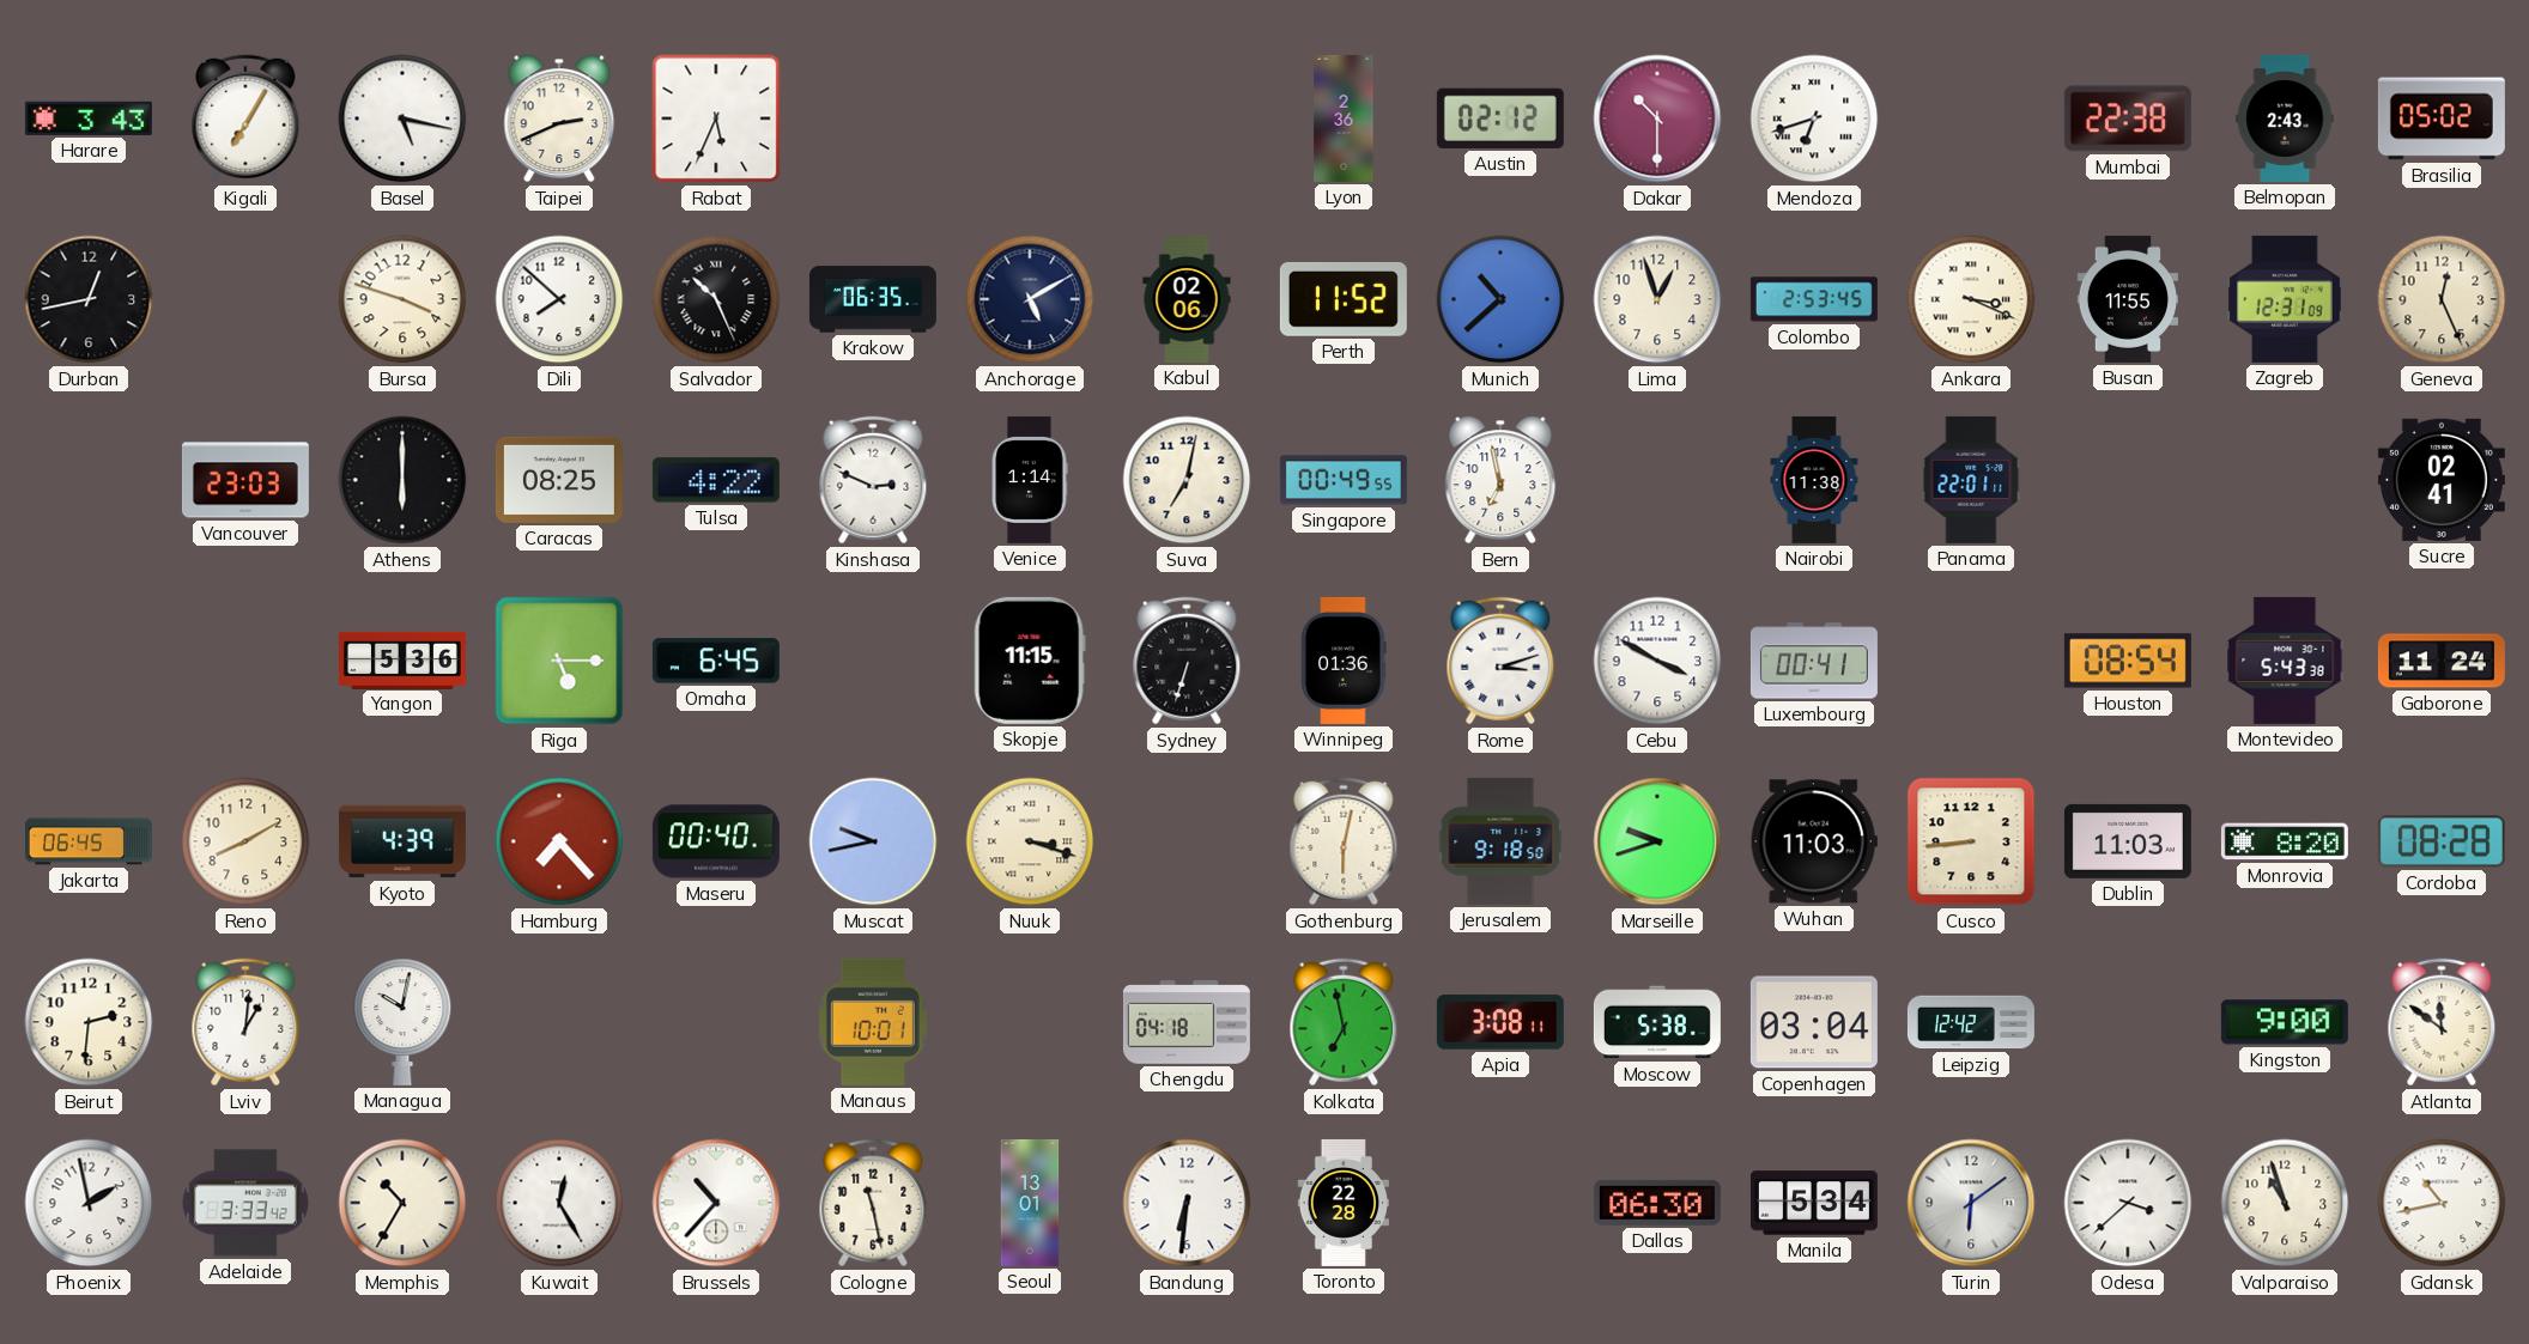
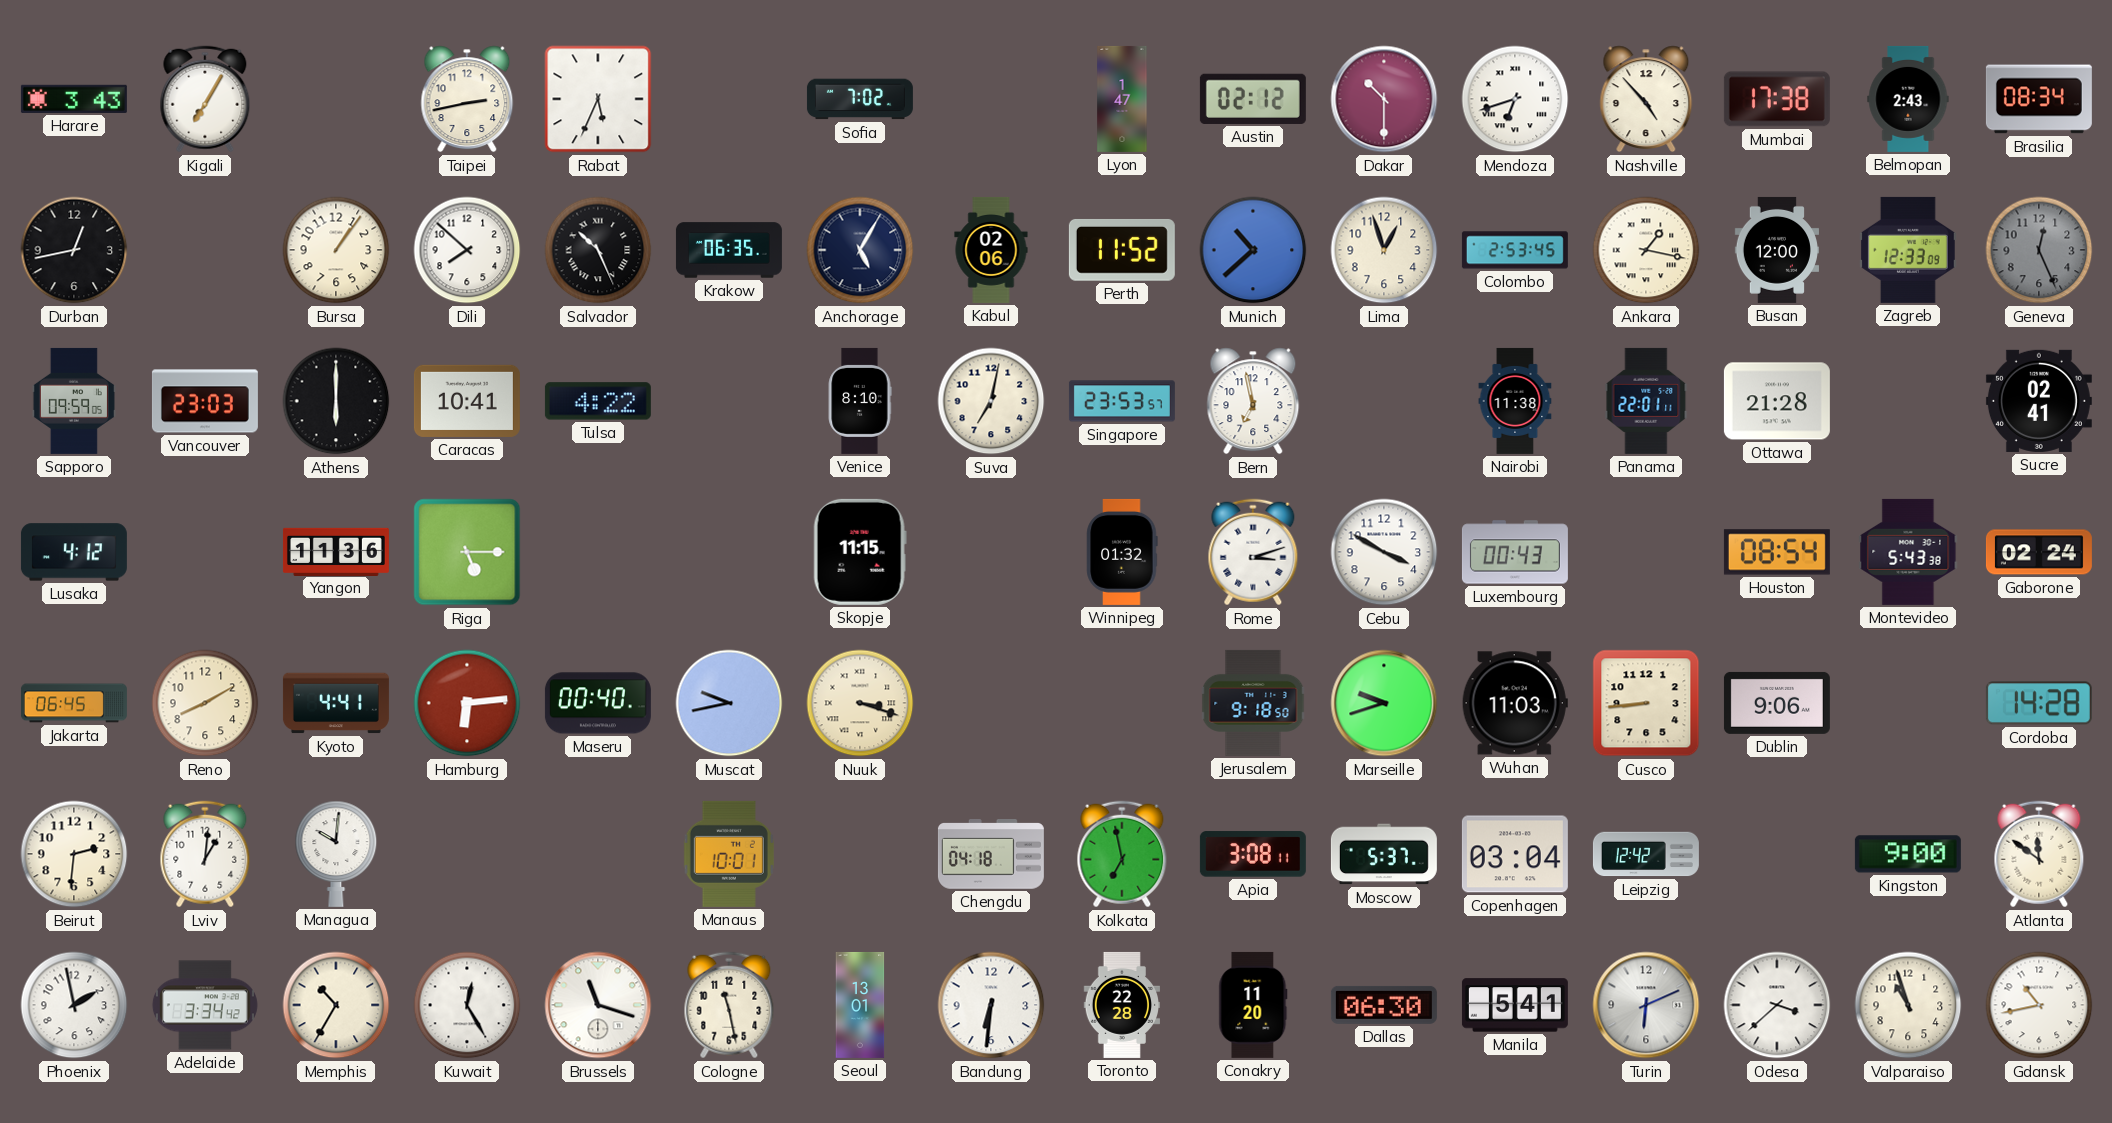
Basel: 5:17 -> none
Taipei: 2:41 -> 2:43
Sofia: none -> 7:02
Lyon: 2:36 -> 1:47
Nashville: none -> 4:53
Mumbai: 22:38 -> 17:38
Brasilia: 05:02 -> 08:34
Bursa: 3:48 -> 1:06
Anchorage: 5:10 -> 5:05
Ankara: 3:19 -> 1:17
Busan: 11:55 -> 12:00
Zagreb: 12:31 -> 12:33
Geneva dial: cream -> grey
Sapporo: none -> 09:59
Caracas: 08:25 -> 10:41
Kinshasa: 2:49 -> none
Venice: 1:14 -> 8:10
Singapore: 00:49 -> 23:53
Ottawa: none -> 21:28
Lusaka: none -> 4:12
Yangon: 5:36 -> 11:36
Omaha: 6:45 -> none
Sydney: 6:33 -> none
Winnipeg: 01:36 -> 01:32
Luxembourg: 00:41 -> 00:43
Gaborone: 11:24 -> 02:24
Kyoto: 4:39 -> 4:41
Hamburg: 7:23 -> 6:14
Gothenburg: 6:02 -> none
Dublin: 11:03 -> 9:06
Monrovia: 8:20 -> none
Cordoba: 08:28 -> 14:28
Managua: 10:02 -> 10:01
Moscow: 5:38 -> 5:37
Adelaide: 3:33 -> 3:34
Brussels: 10:37 -> 11:18
Conakry: none -> 11:20
Manila: 5:34 -> 5:41
Turin: 6:09 -> 6:11
